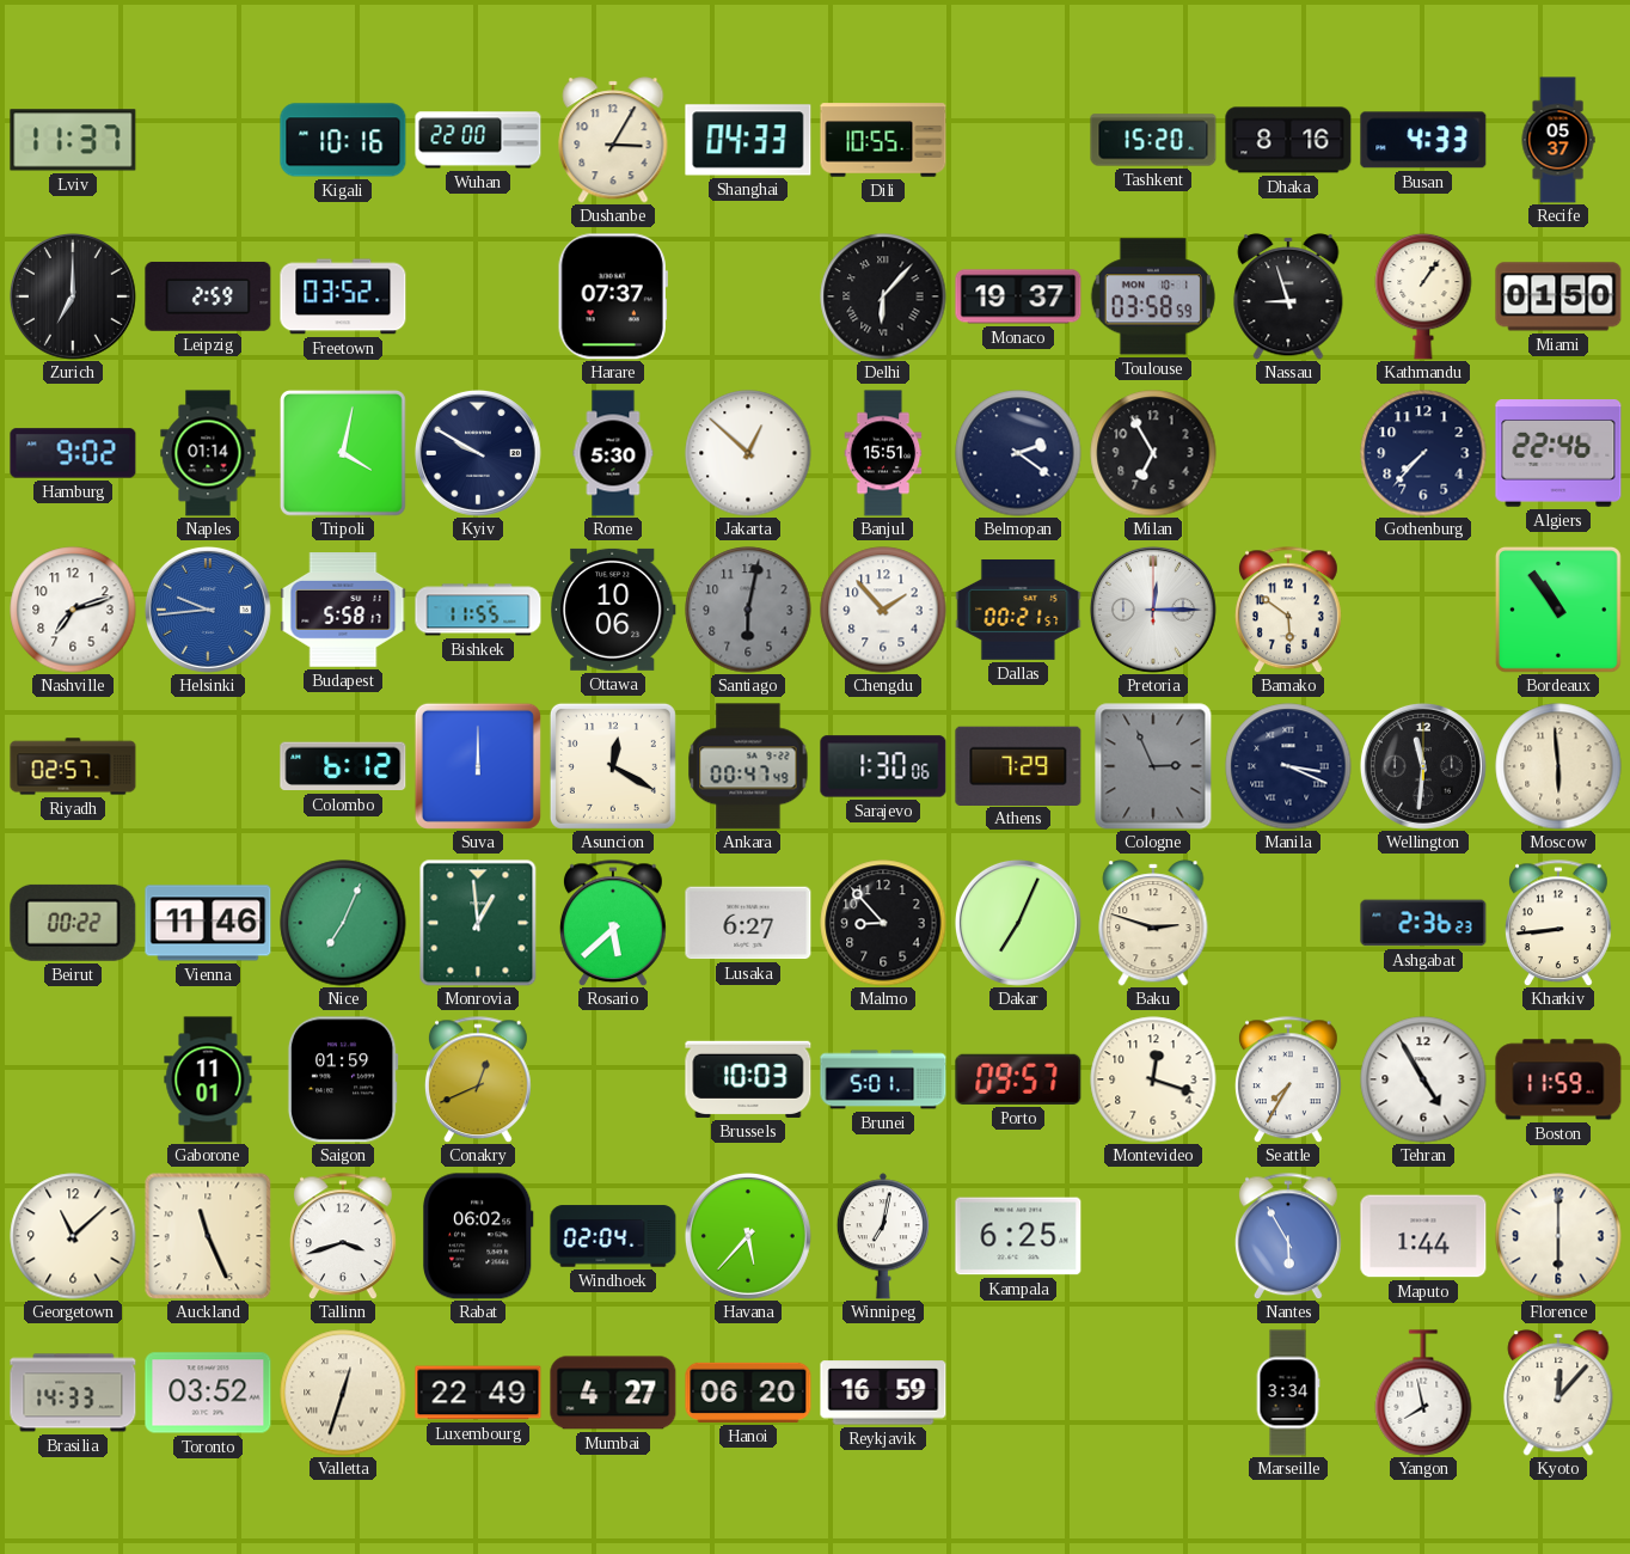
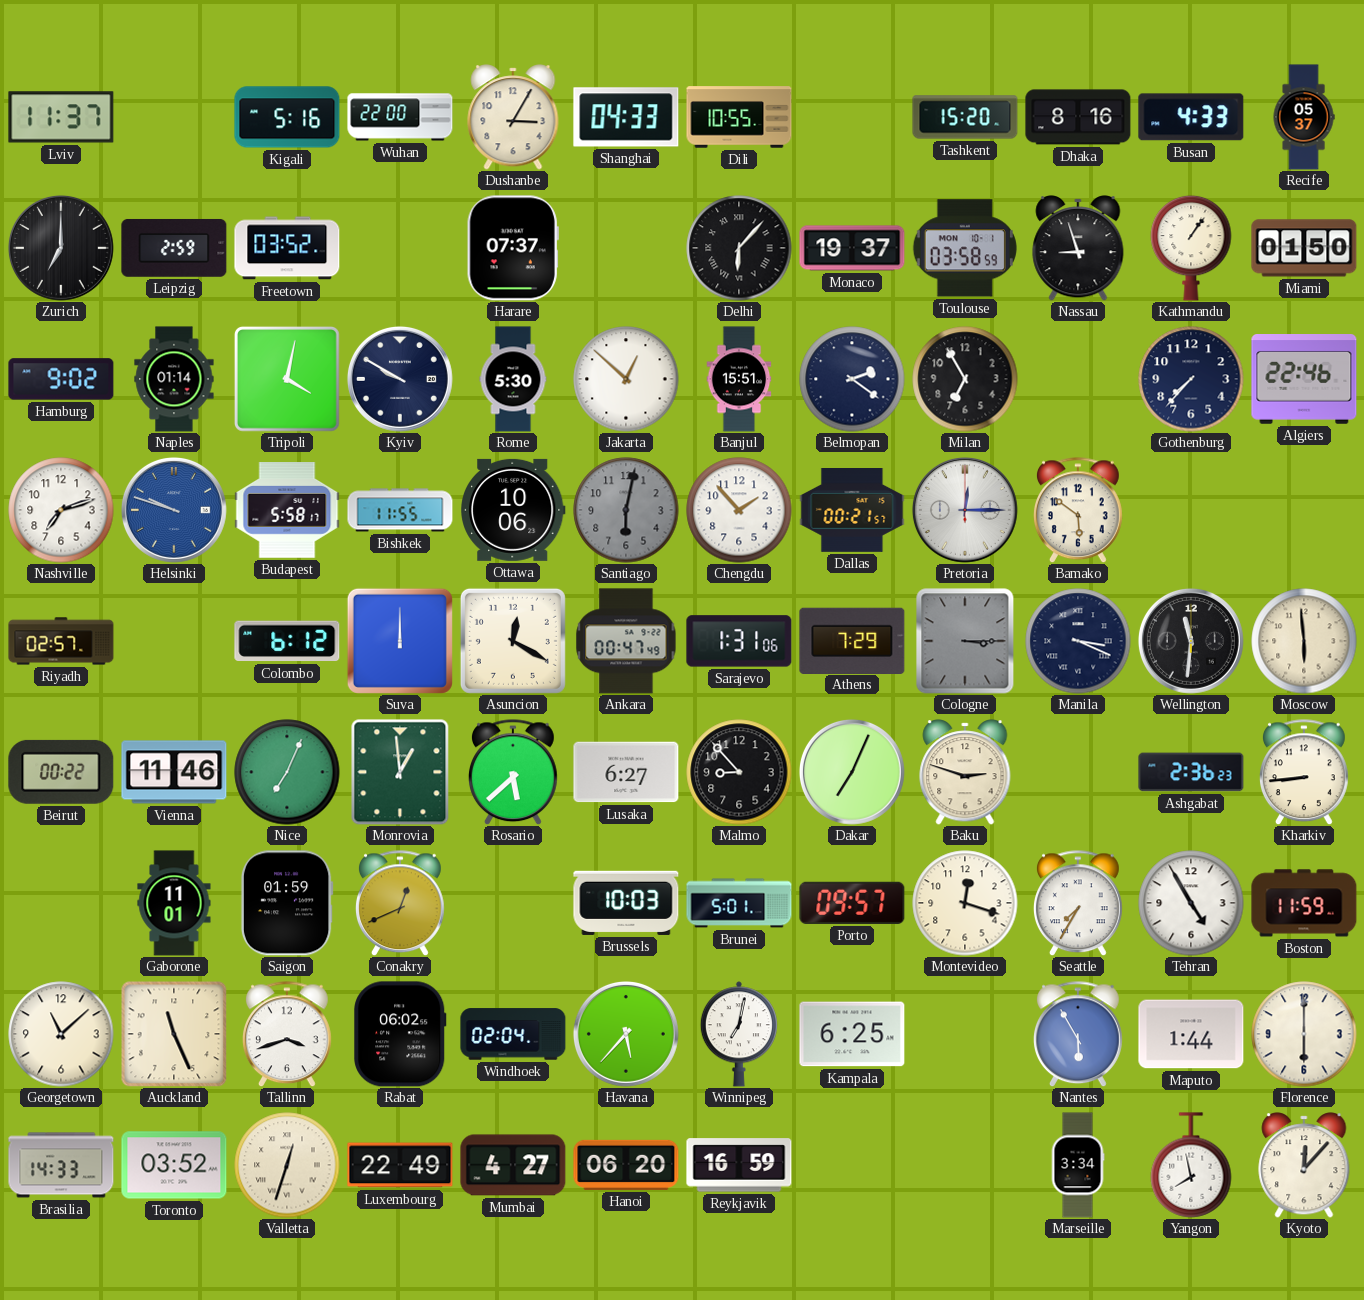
Kigali: 10:16 -> 5:16
Helsinki: 9:44 -> 9:48
Bordeaux: 10:54 -> none
Sarajevo: 1:30 -> 1:31
Cologne: 2:56 -> 3:15
